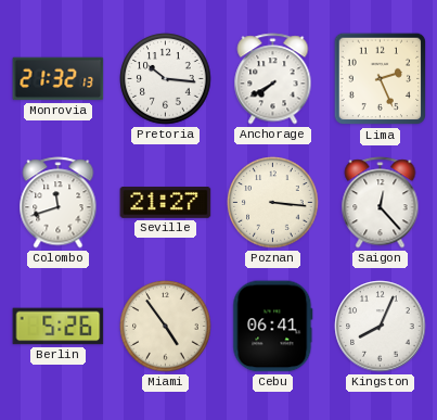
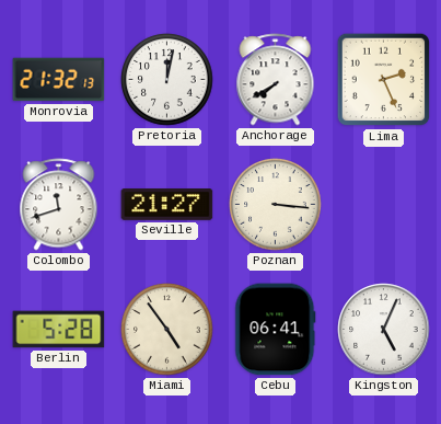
Pretoria: 10:16 -> 12:02
Saigon: 12:23 -> none
Berlin: 5:26 -> 5:28
Kingston: 8:04 -> 5:04
